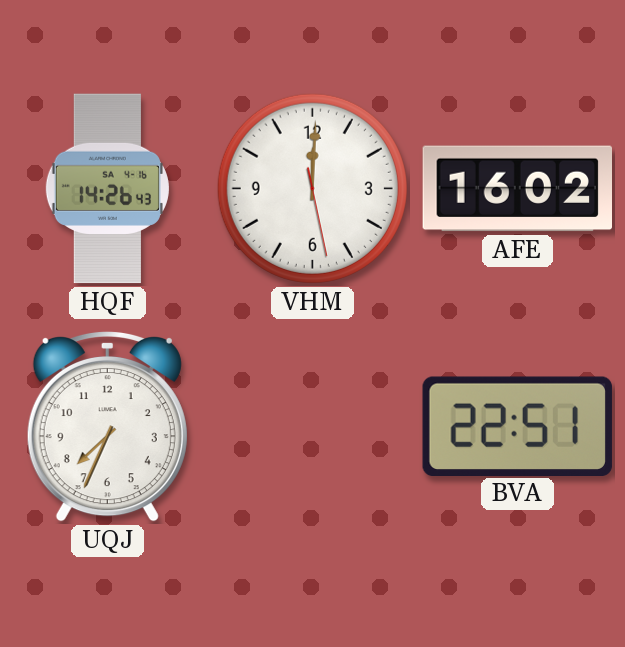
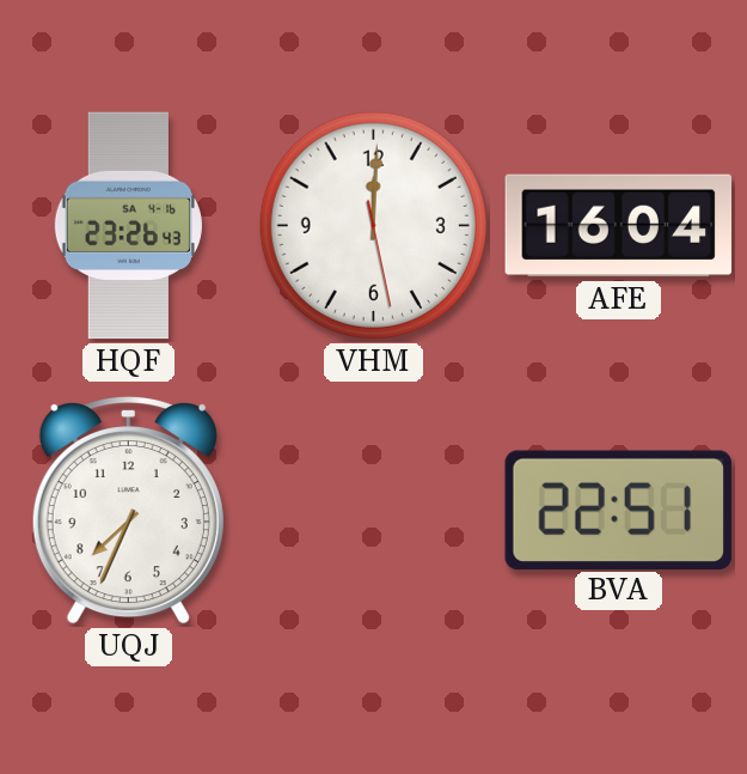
HQF: 14:26 -> 23:26
AFE: 16:02 -> 16:04
